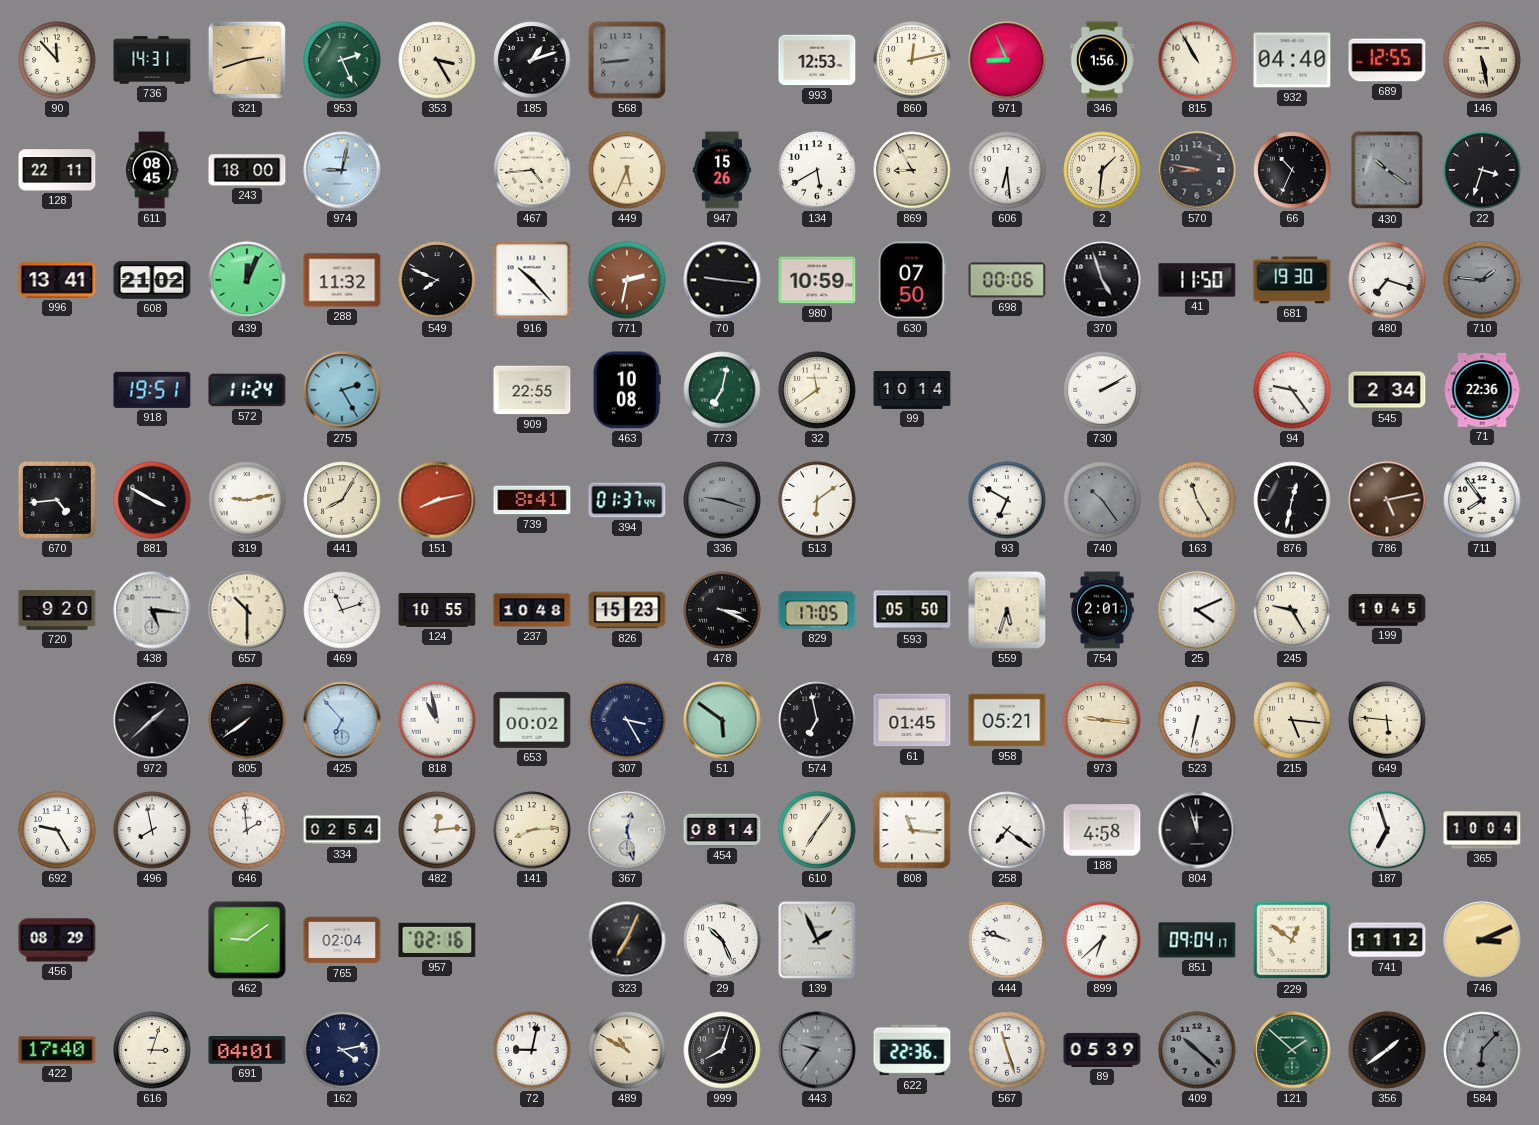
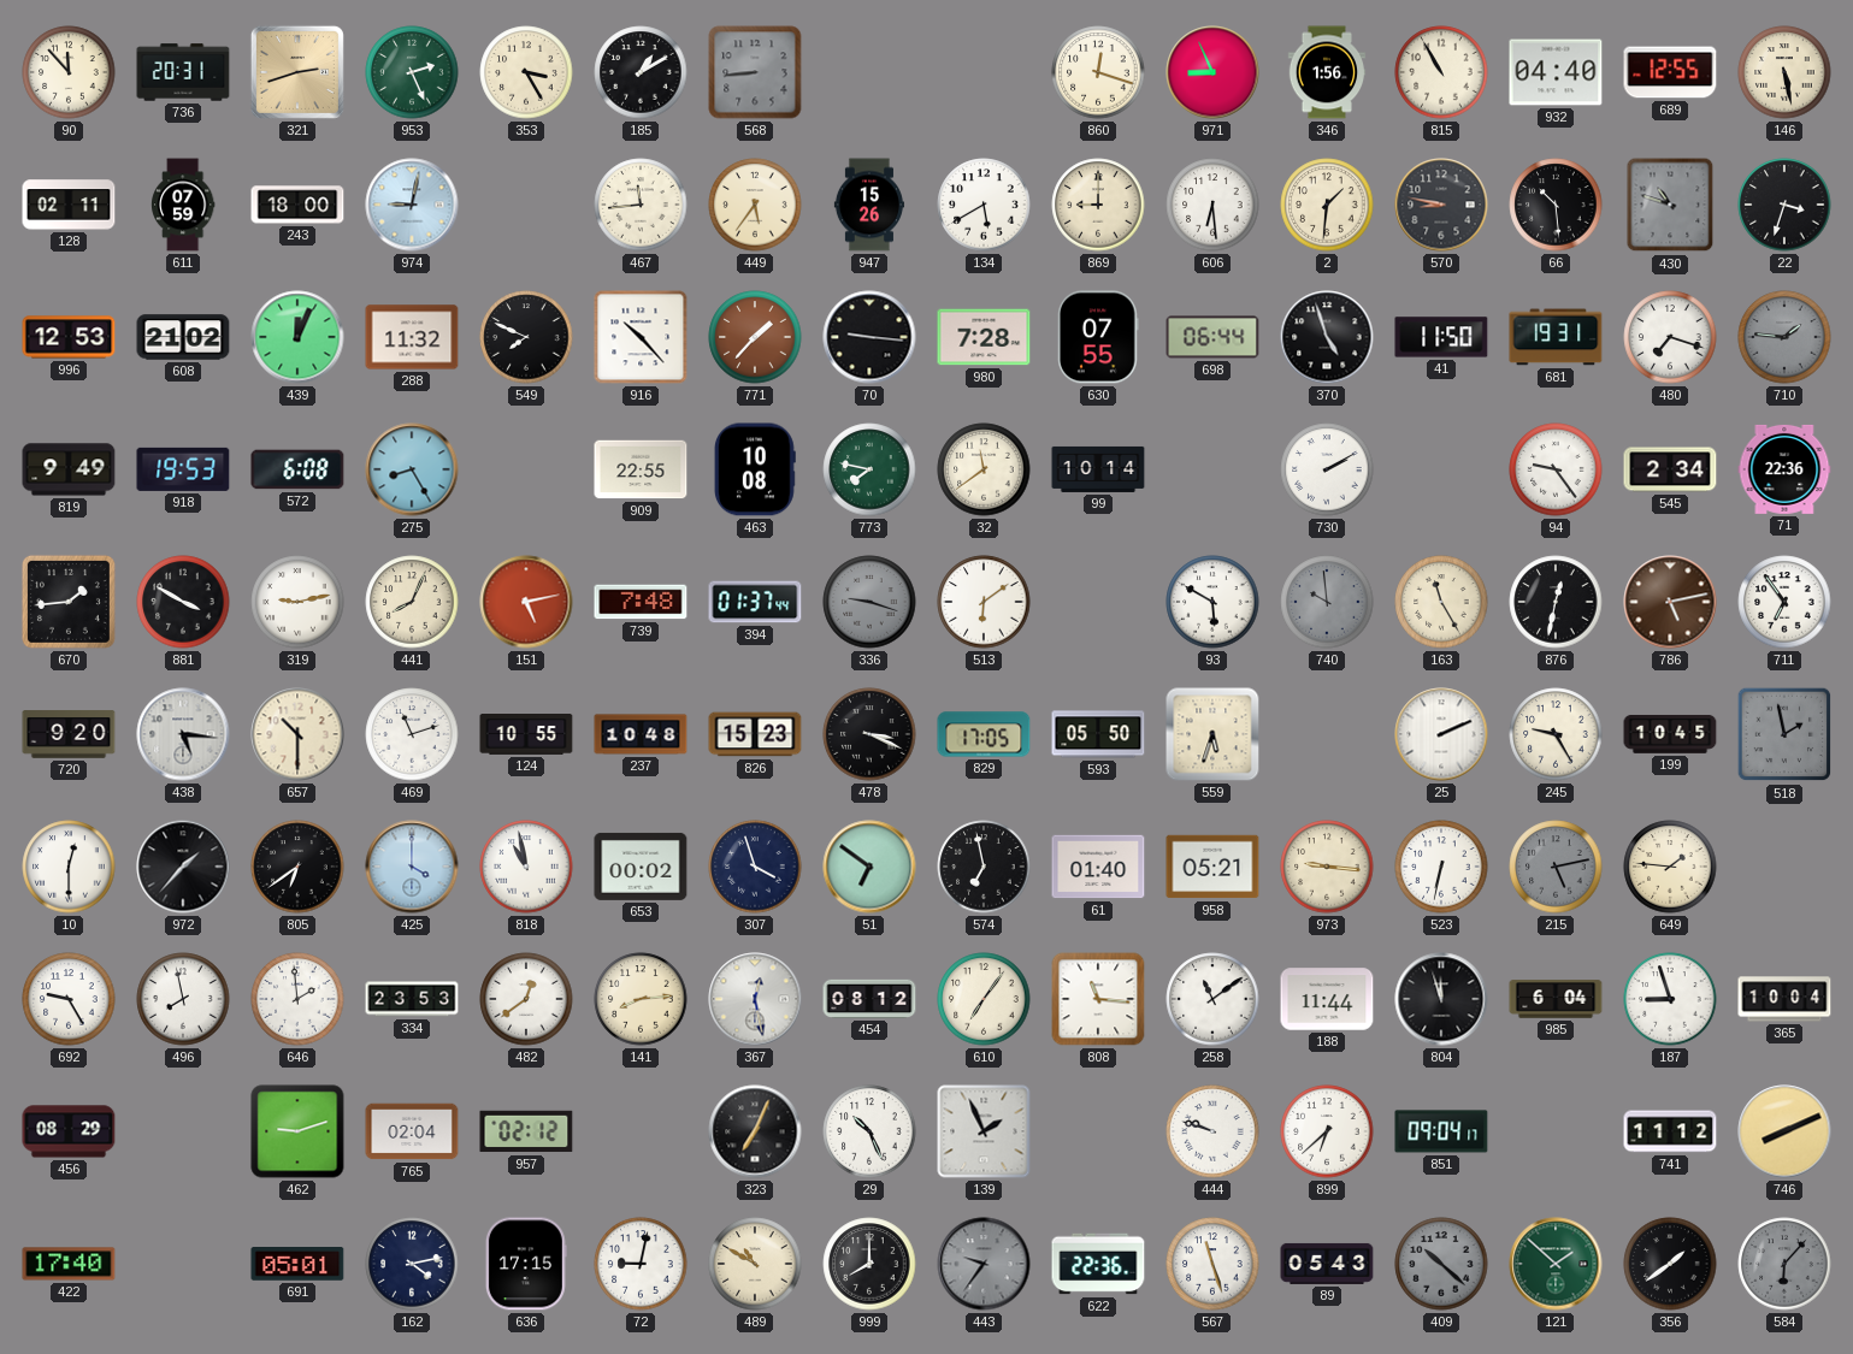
736: 14:31 -> 20:31
185: 1:12 -> 1:10
993: 12:53 -> none
860: 12:13 -> 12:18
128: 22:11 -> 02:11
611: 08:45 -> 07:59
467: 4:44 -> 11:44
449: 5:34 -> 5:36
869: 8:55 -> 9:00
66: 10:34 -> 10:29
430: 10:21 -> 10:48
996: 13:41 -> 12:53
771: 2:32 -> 1:37
980: 10:59 -> 7:28
630: 07:50 -> 07:55
698: 00:06 -> 06:44
681: 19:30 -> 19:31
819: none -> 9:49
918: 19:51 -> 19:53
572: 11:24 -> 6:08
275: 2:25 -> 8:25
773: 7:02 -> 7:47
670: 4:44 -> 1:44
441: 8:05 -> 8:04
151: 8:13 -> 5:13
739: 8:41 -> 7:48
93: 6:50 -> 5:50
740: 10:24 -> 9:59
711: 7:54 -> 6:54
754: 2:01 -> none
25: 4:11 -> 2:11
518: none -> 1:58
10: none -> 12:30
972: 1:38 -> 1:37
805: 7:39 -> 6:39
425: 6:53 -> 4:00
307: 3:25 -> 3:57
51: 5:51 -> 6:51
61: 01:45 -> 01:40
215: 5:16 -> 5:13
215 dial: cream -> grey
649: 5:46 -> 1:46
334: 02:54 -> 23:53
482: 12:14 -> 12:39
454: 08:14 -> 08:12
258: 7:21 -> 11:09
188: 4:58 -> 11:44
985: none -> 6:04
187: 6:57 -> 8:57
462: 9:09 -> 9:12
957: 02:16 -> 02:12
229: 12:51 -> none
746: 3:11 -> 8:11
616: 3:03 -> none
691: 04:01 -> 05:01
636: none -> 17:15
999: 8:03 -> 8:00
89: 05:39 -> 05:43
